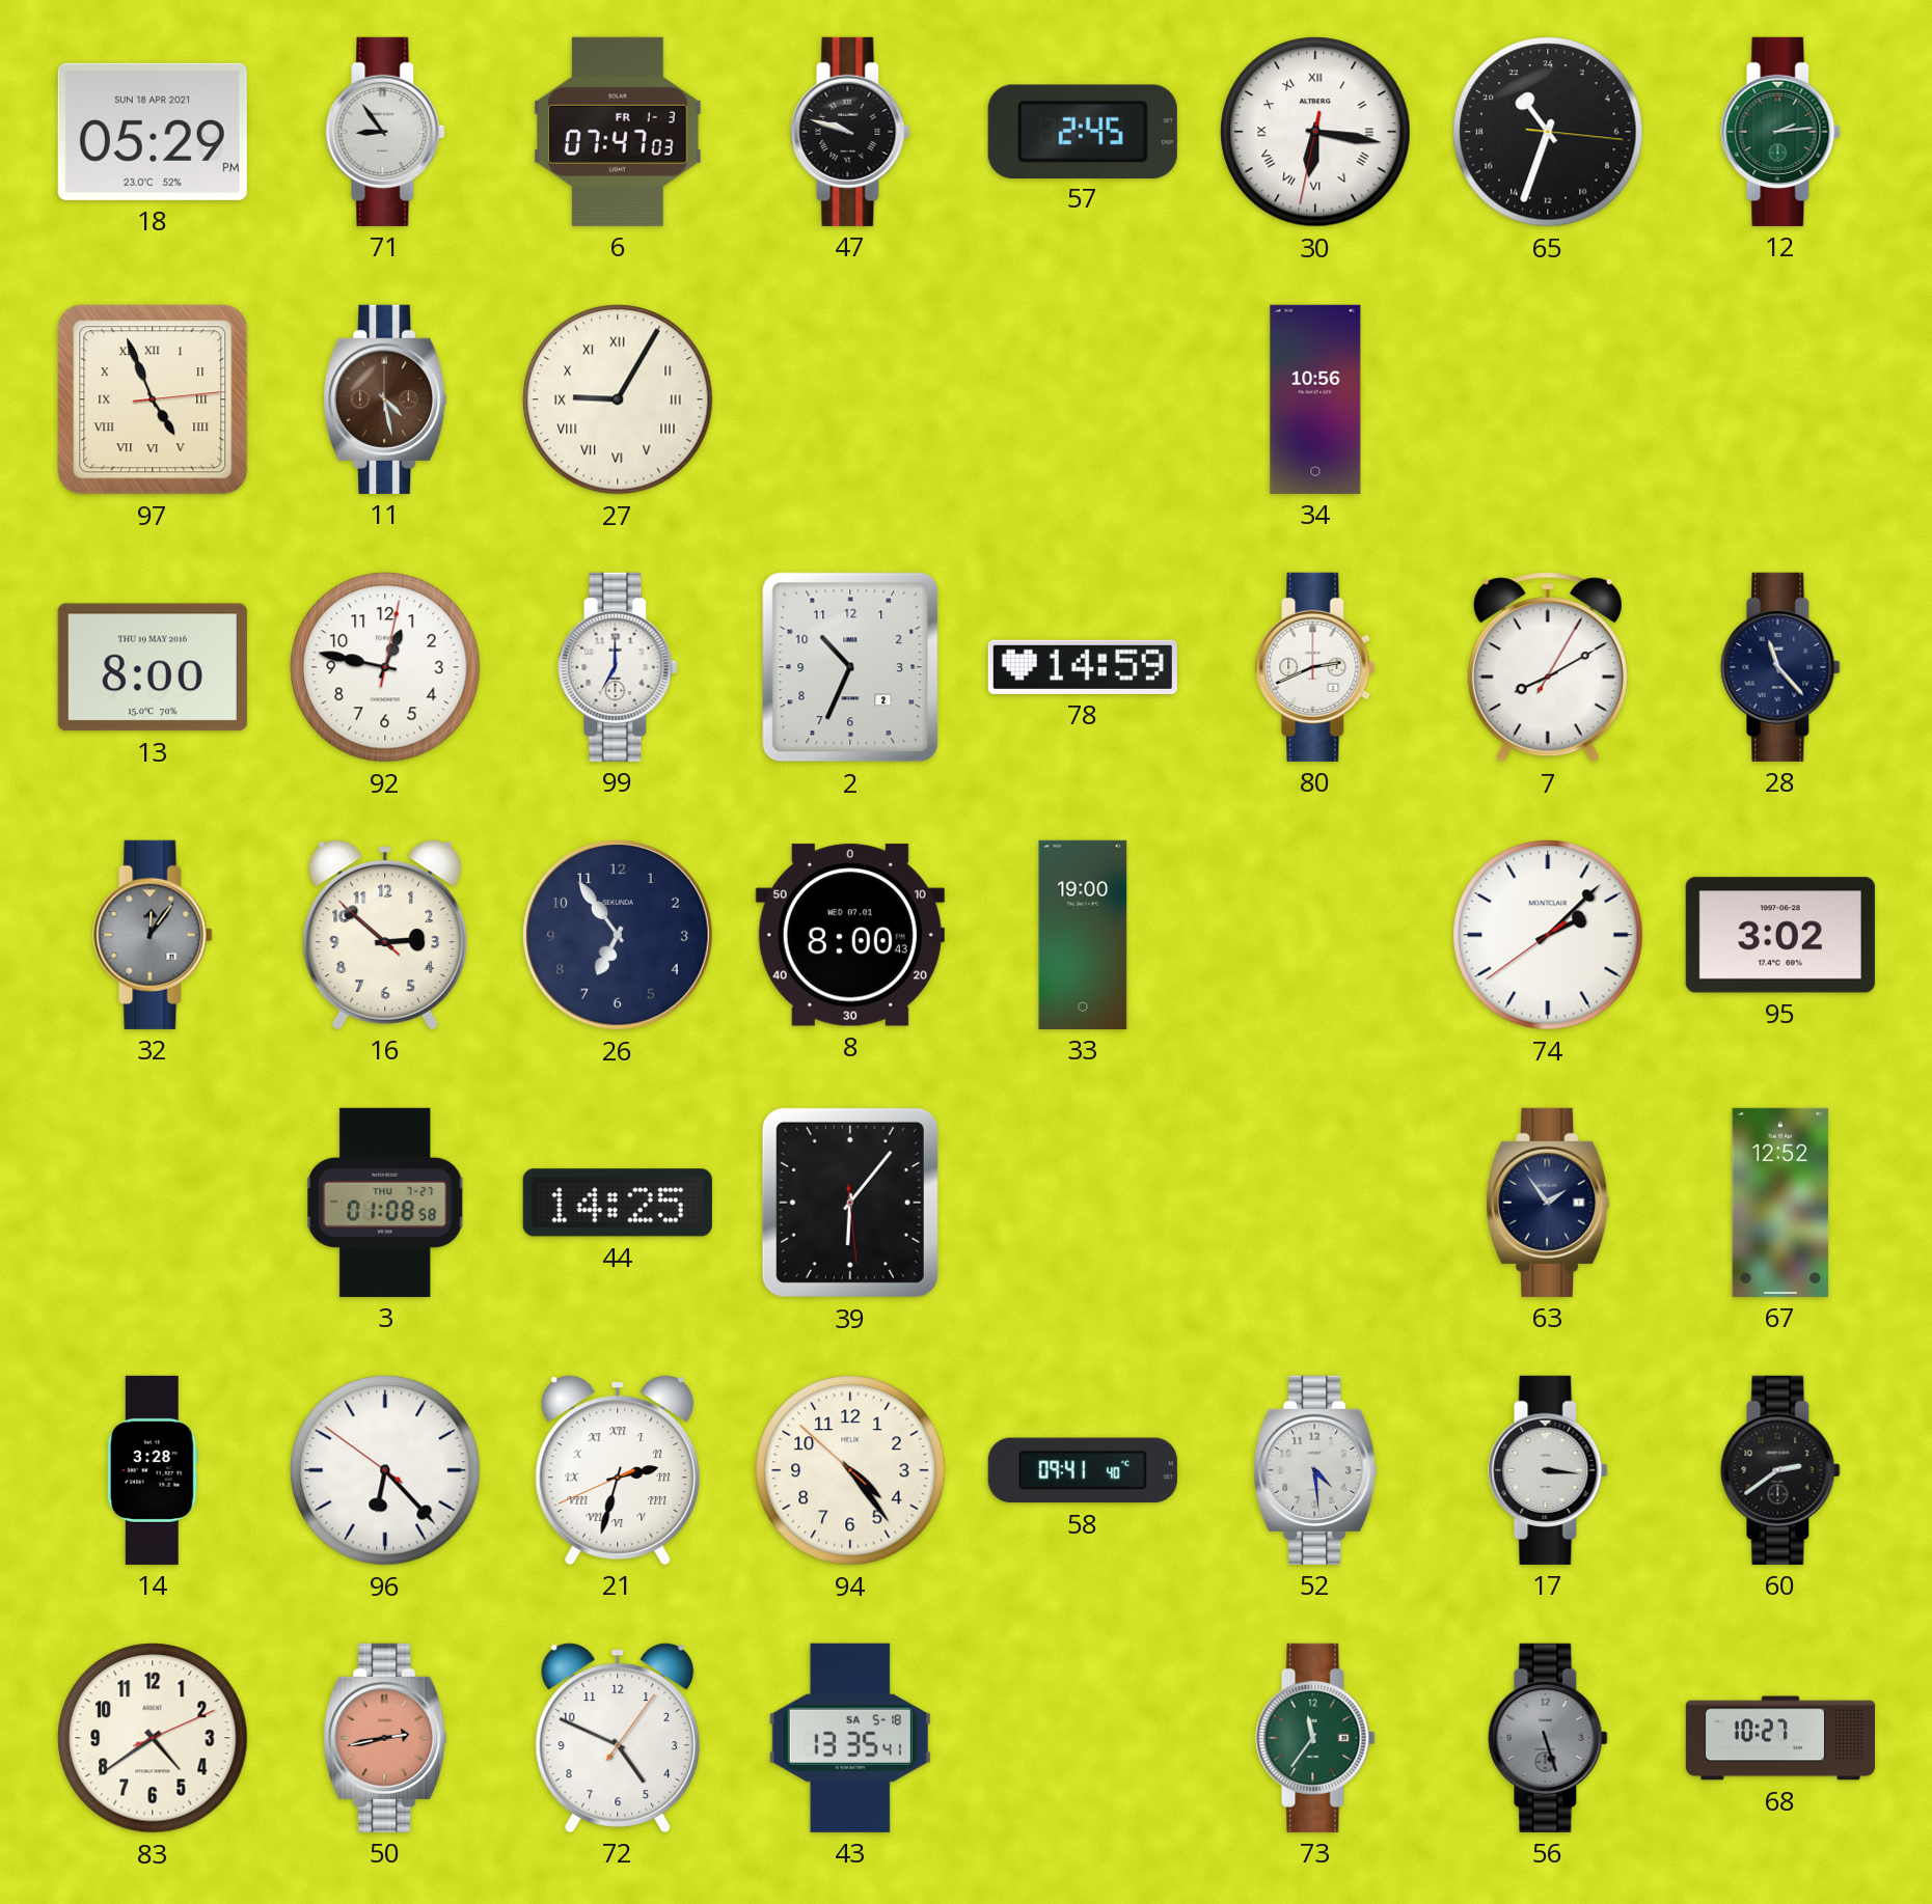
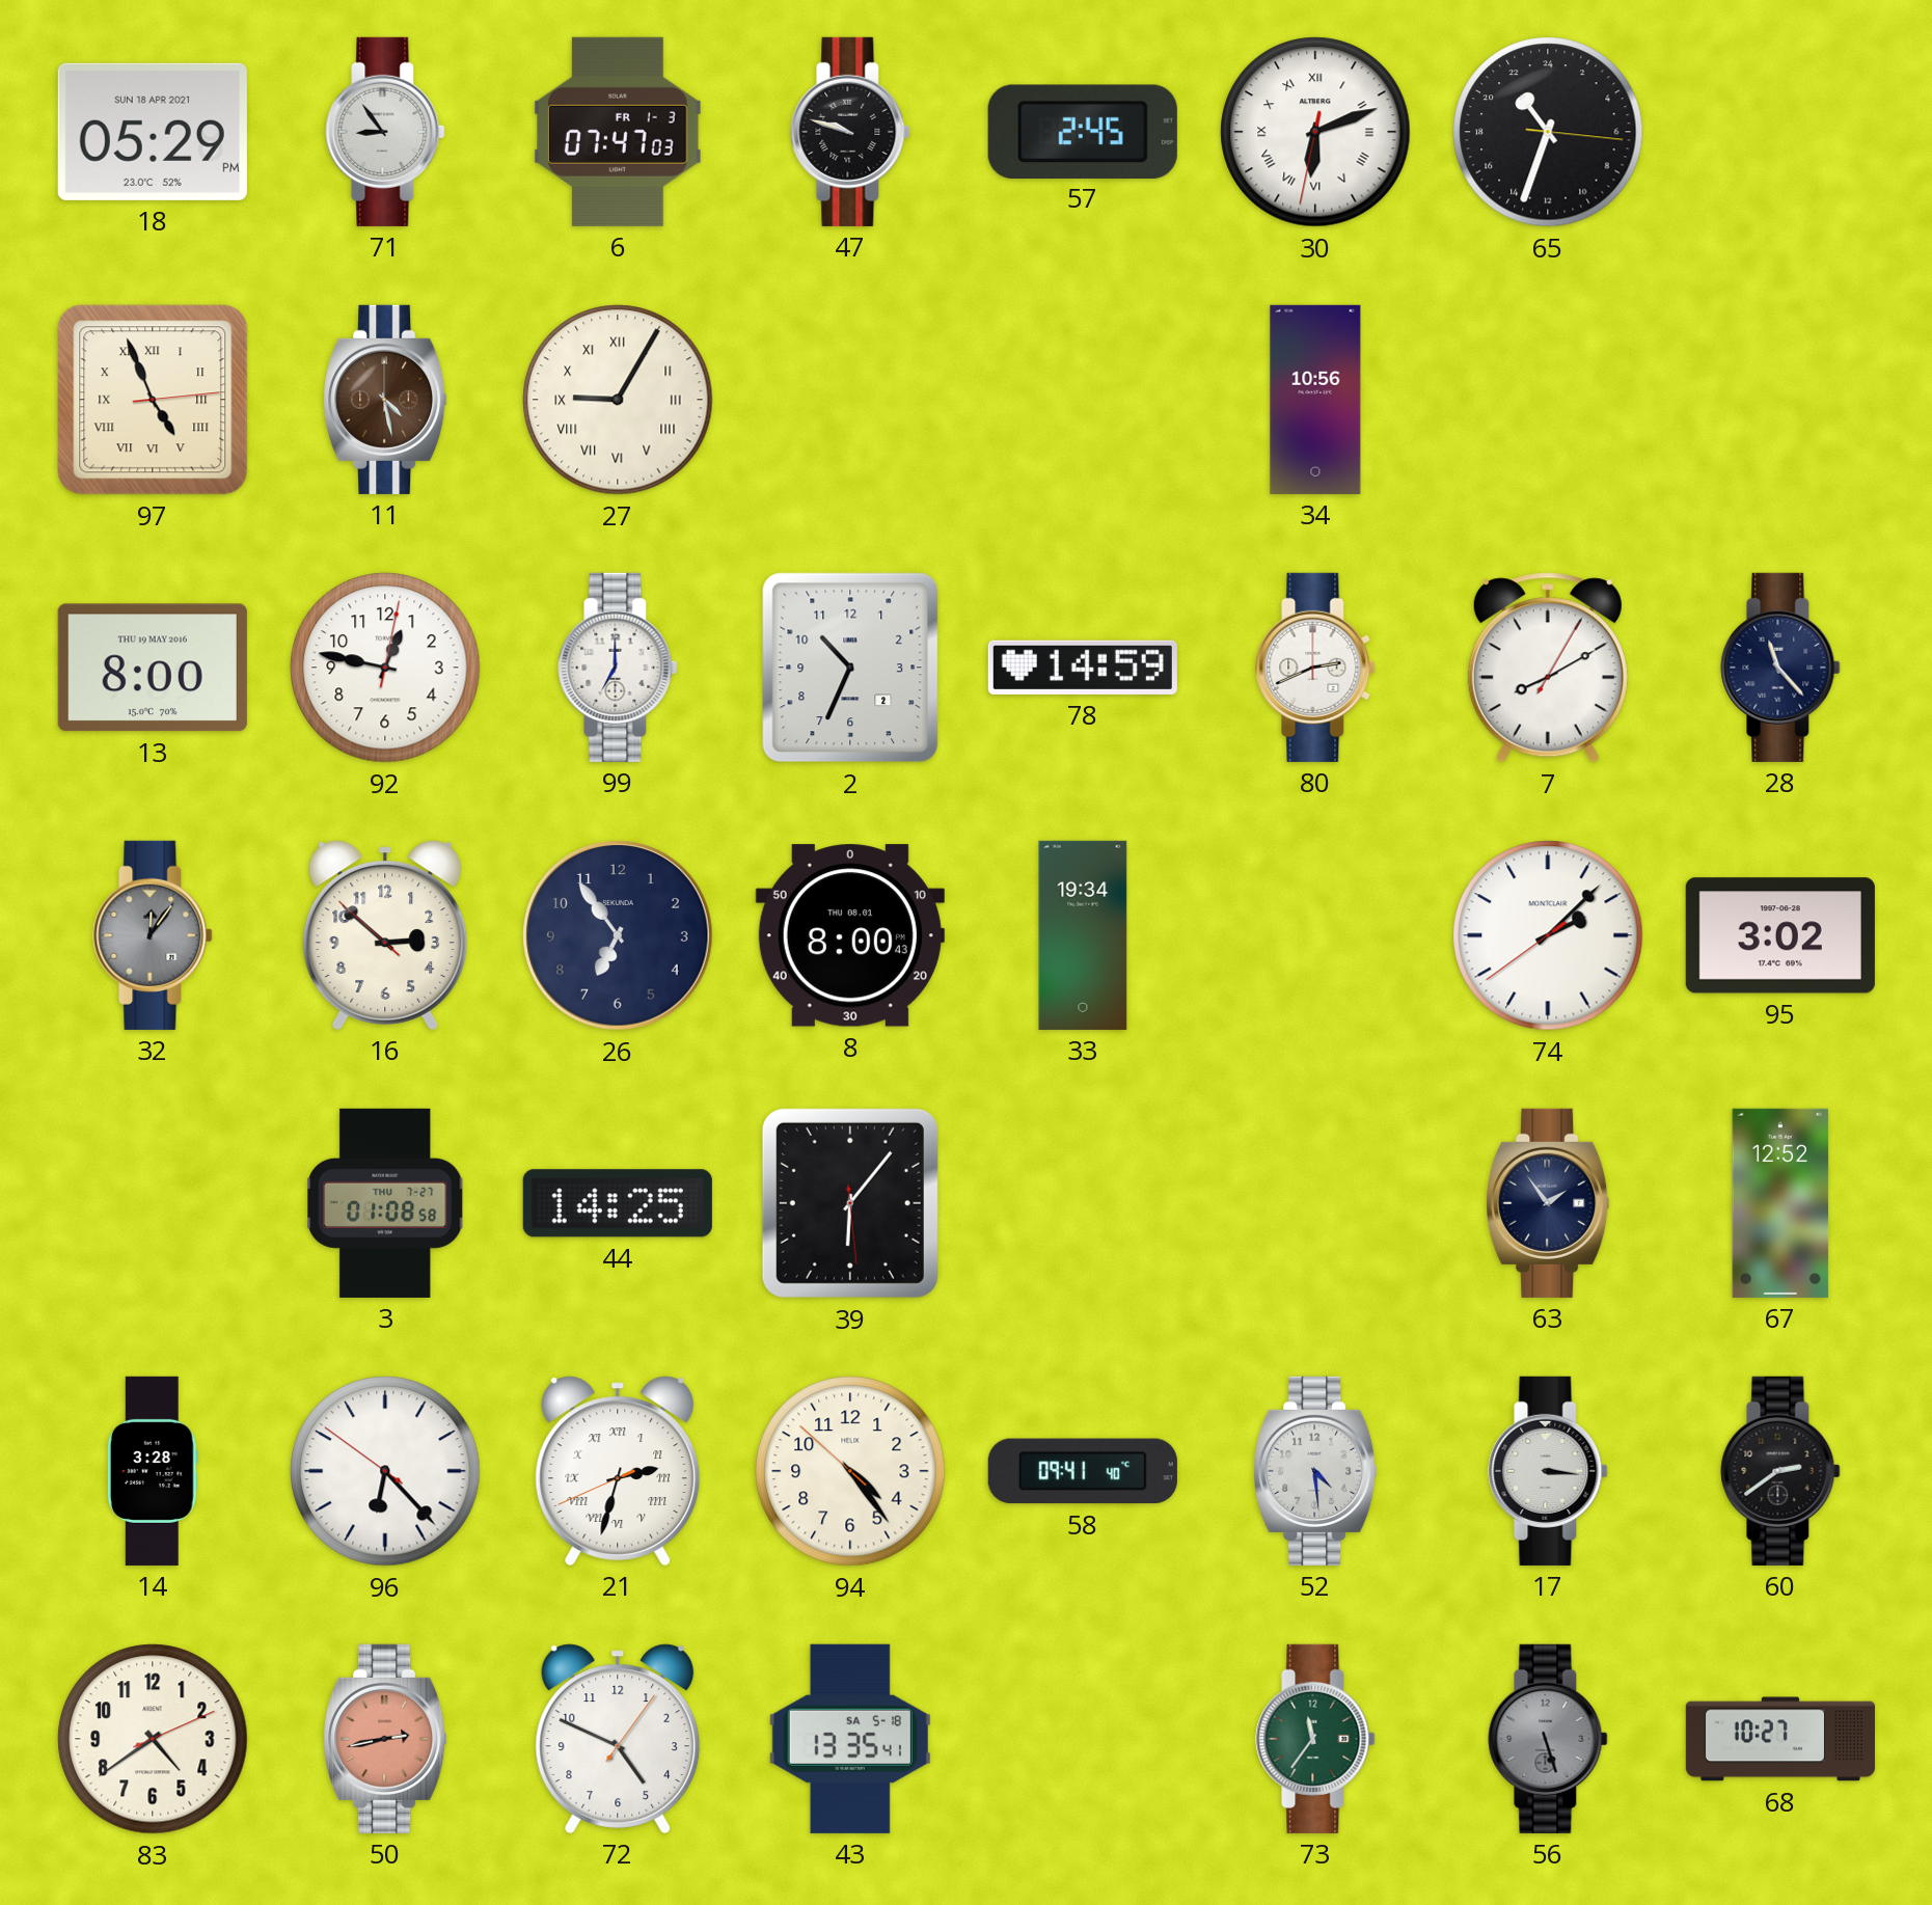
30: 6:16 -> 6:11
12: 2:14 -> none
8 date: WED 07.01 -> THU 08.01
33: 19:00 -> 19:34
